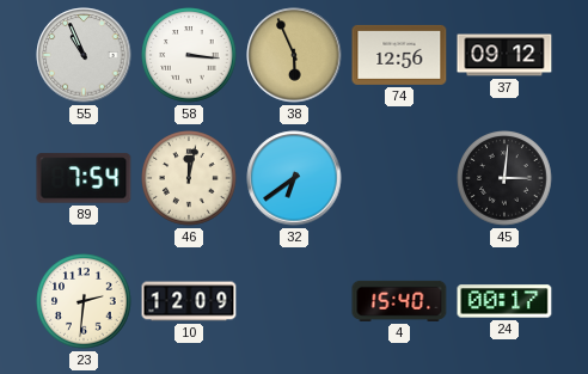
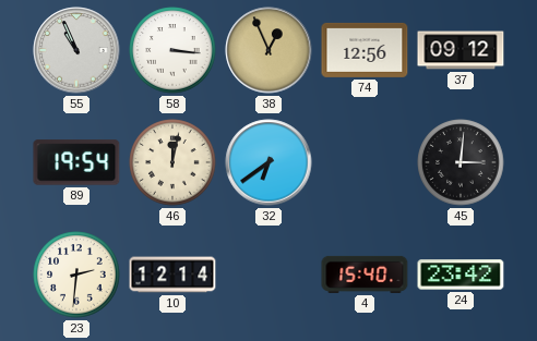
38: 5:56 -> 12:56
89: 7:54 -> 19:54
10: 12:09 -> 12:14
24: 00:17 -> 23:42
